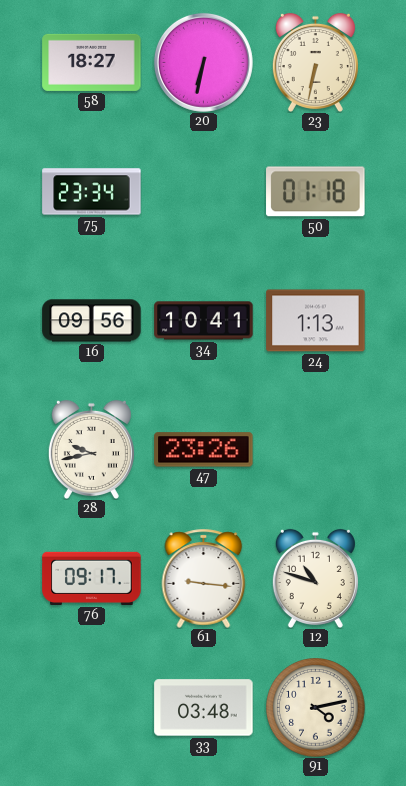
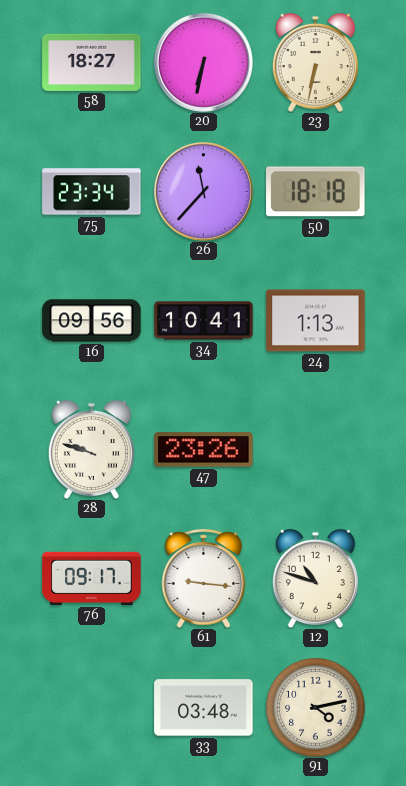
26: none -> 11:37
50: 01:18 -> 18:18
28: 9:43 -> 9:48
